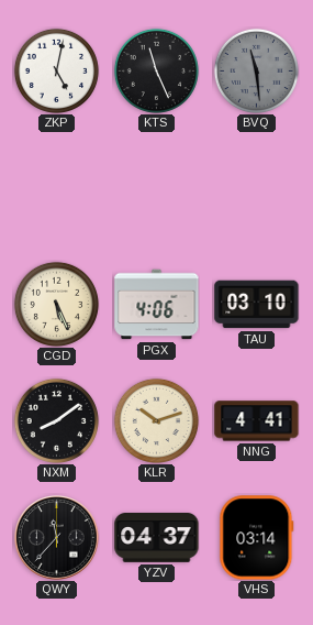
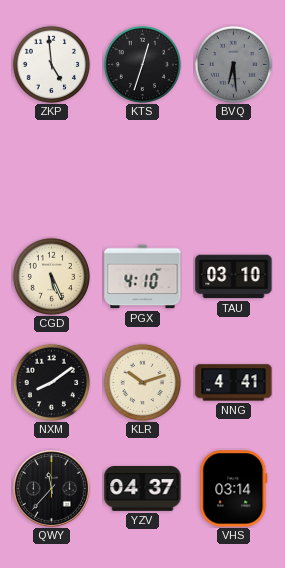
ZKP: 5:02 -> 4:59
KTS: 11:26 -> 12:33
BVQ: 11:29 -> 6:29
PGX: 4:06 -> 4:10
